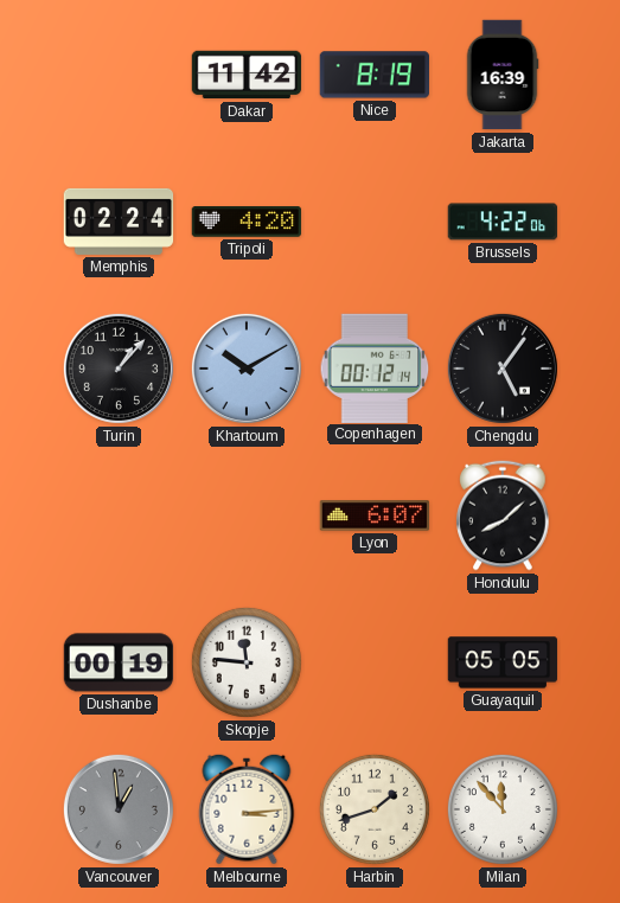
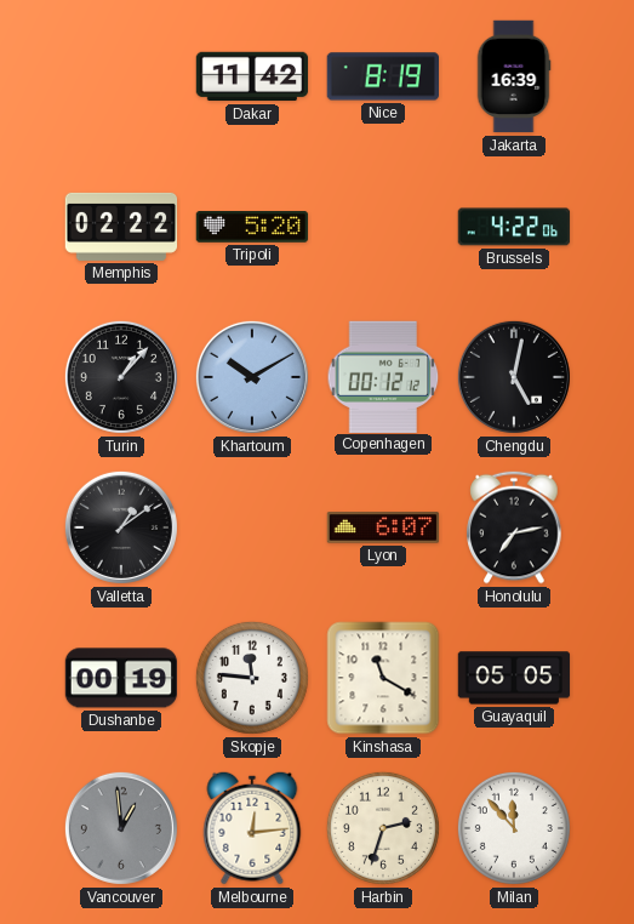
Memphis: 02:24 -> 02:22
Tripoli: 4:20 -> 5:20
Copenhagen: 00:12:14 -> 00:12:12
Chengdu: 5:06 -> 5:02
Valletta: none -> 1:09
Honolulu: 8:08 -> 7:13
Kinshasa: none -> 11:20
Melbourne: 3:14 -> 12:14
Harbin: 1:42 -> 2:33
